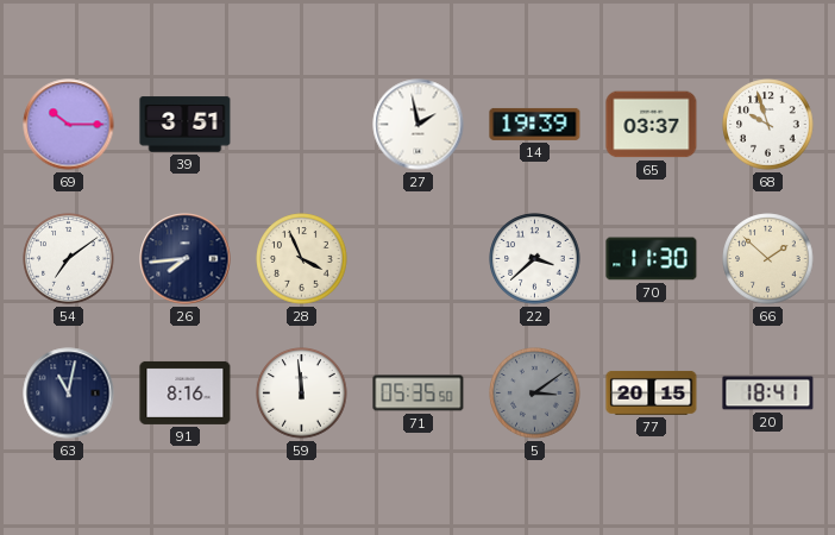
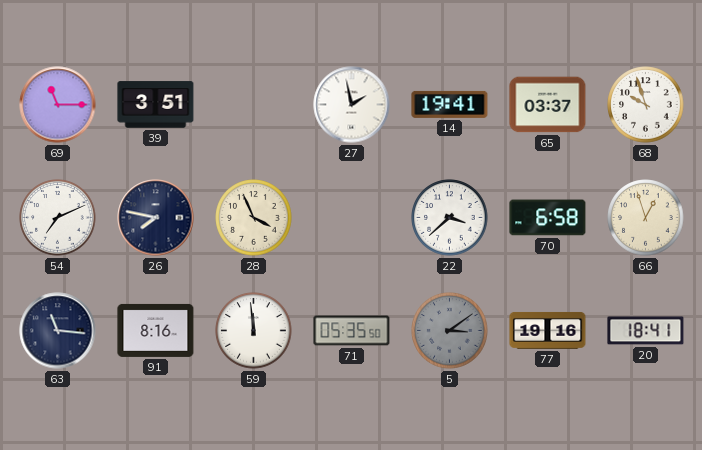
69: 10:15 -> 11:15
14: 19:39 -> 19:41
54: 7:09 -> 7:11
26: 7:44 -> 7:47
70: 11:30 -> 6:58
66: 1:52 -> 12:57
63: 11:02 -> 11:16
77: 20:15 -> 19:16
